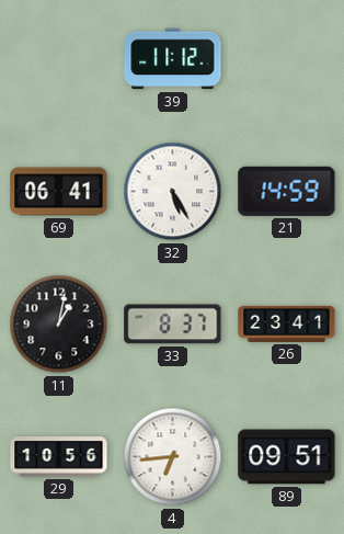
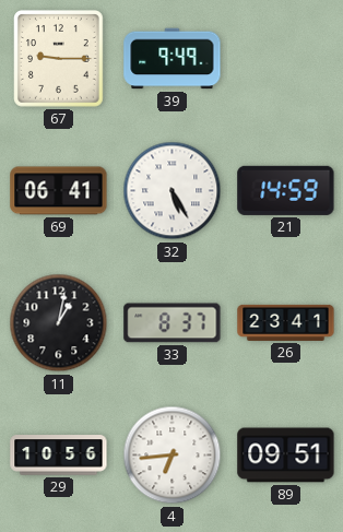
67: none -> 9:15
39: 11:12 -> 9:49
